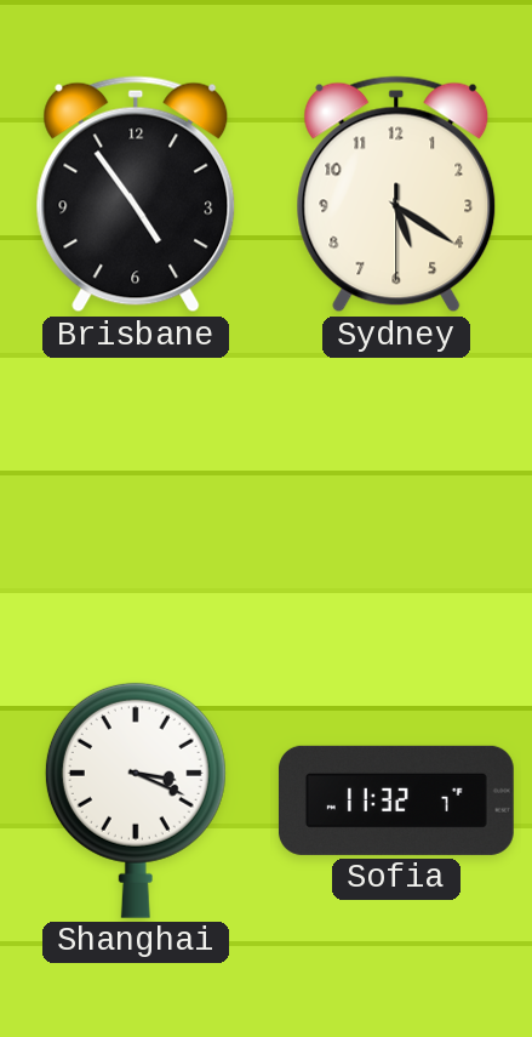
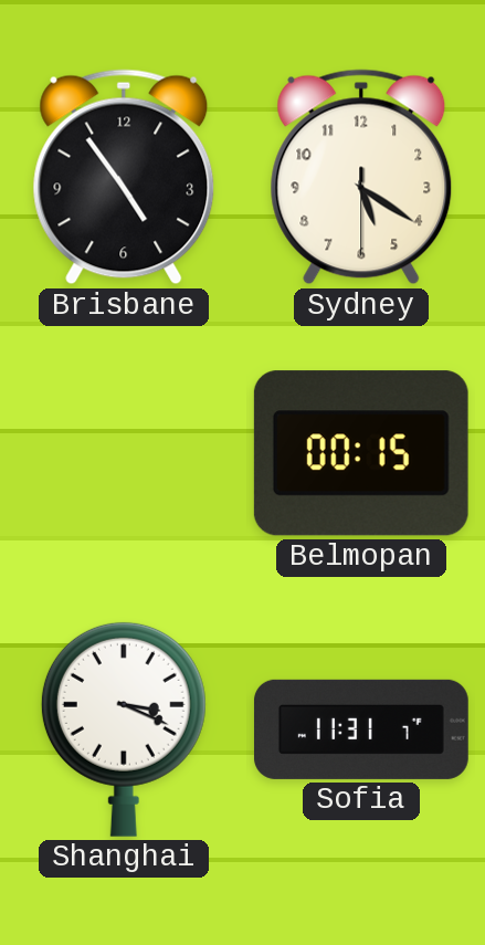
Belmopan: none -> 00:15
Sofia: 11:32 -> 11:31
